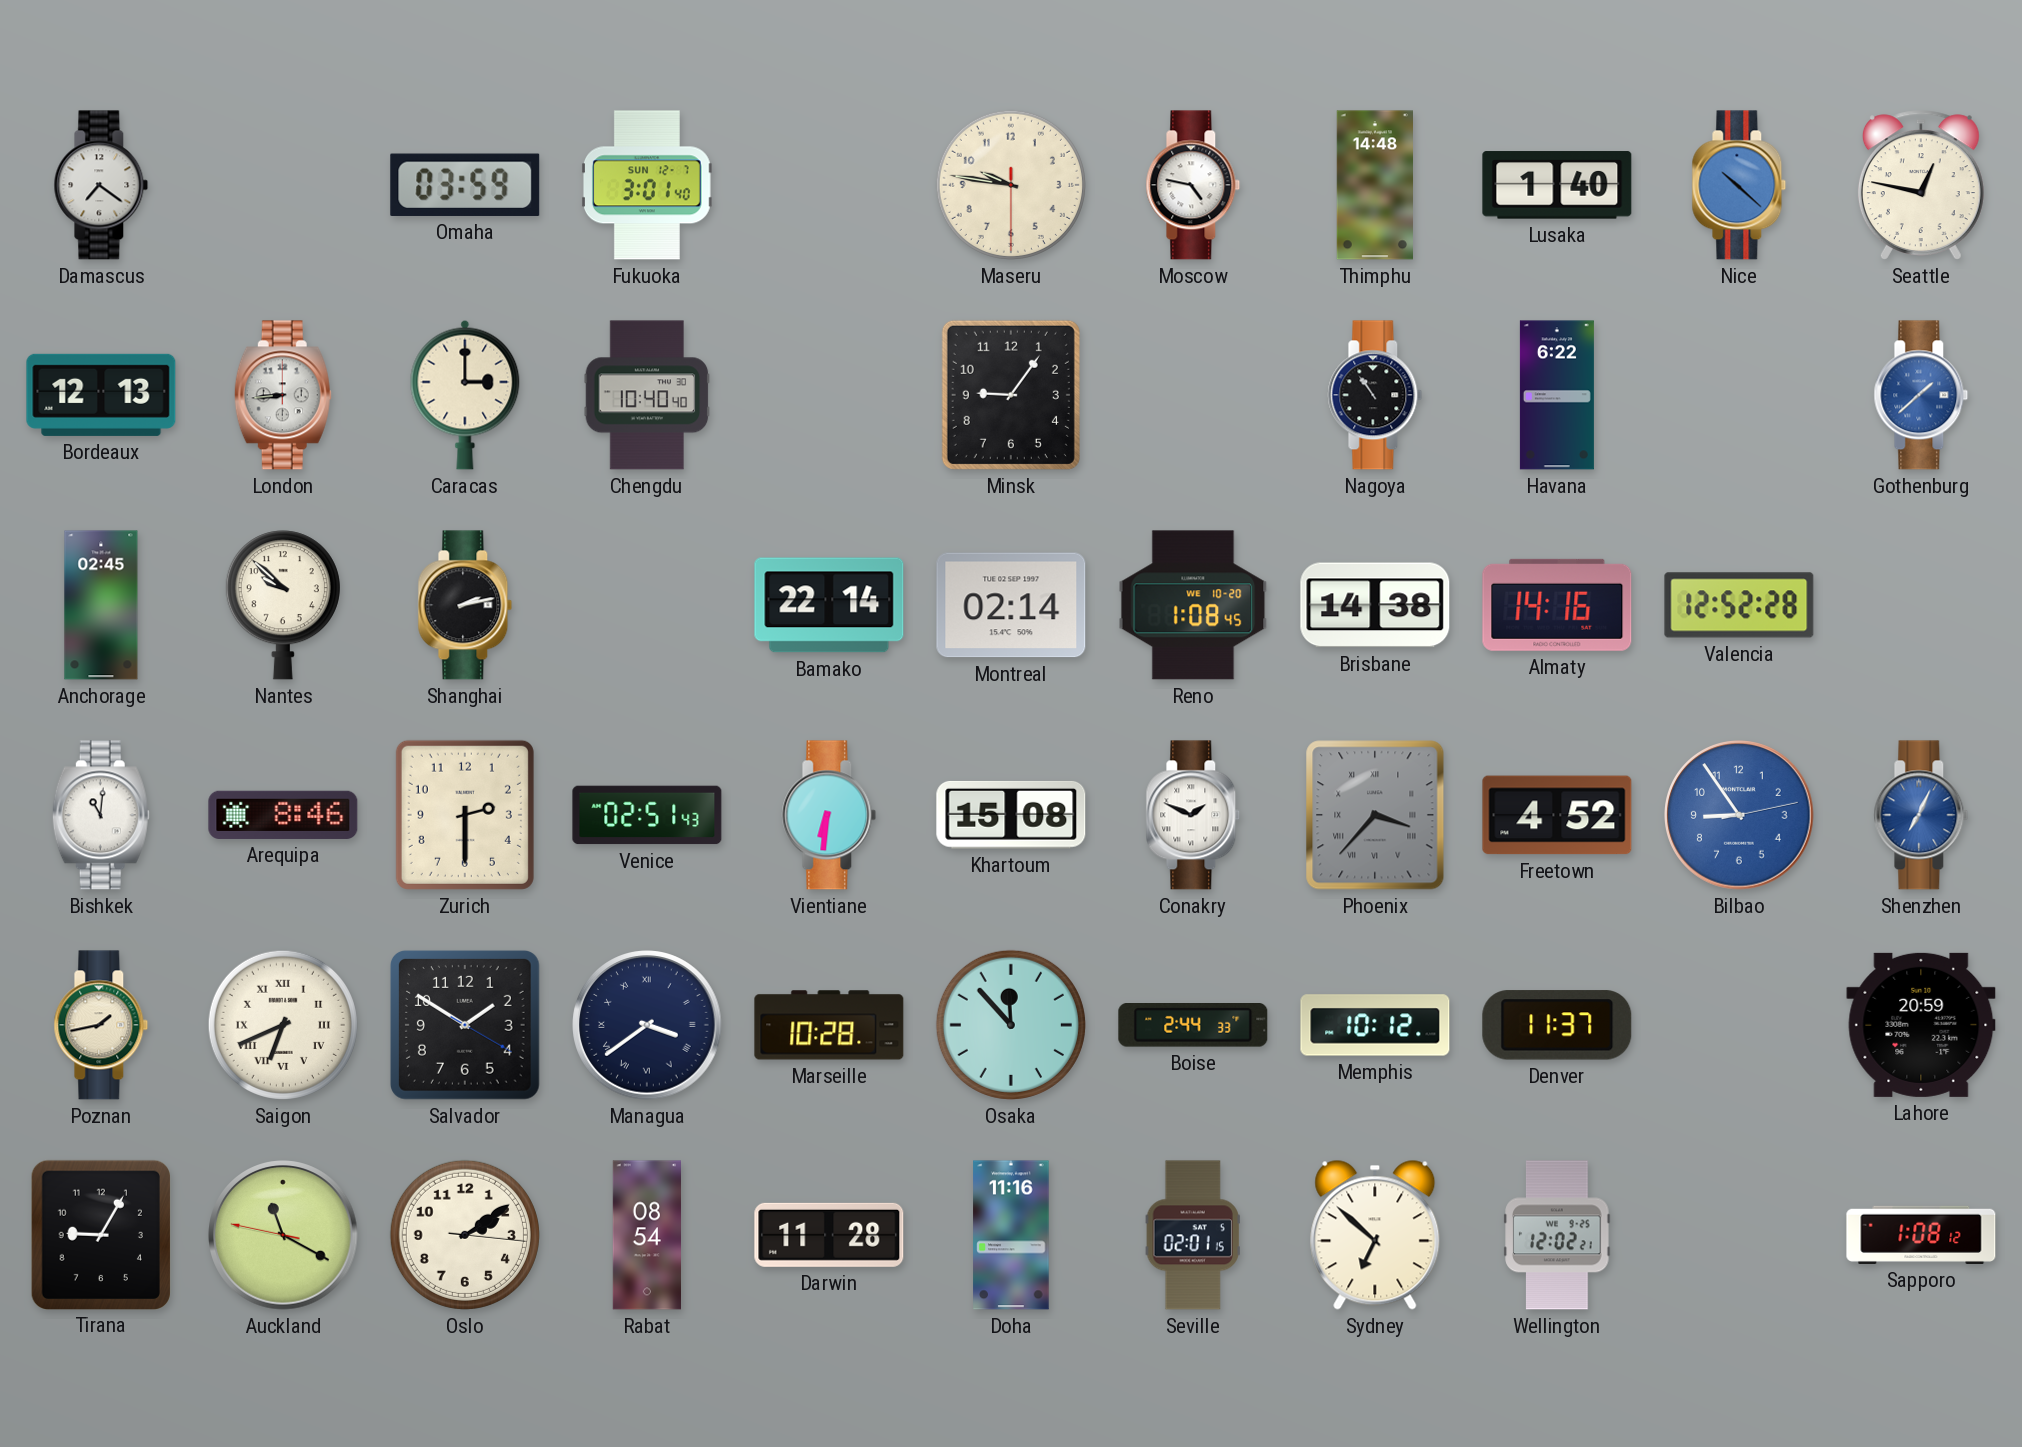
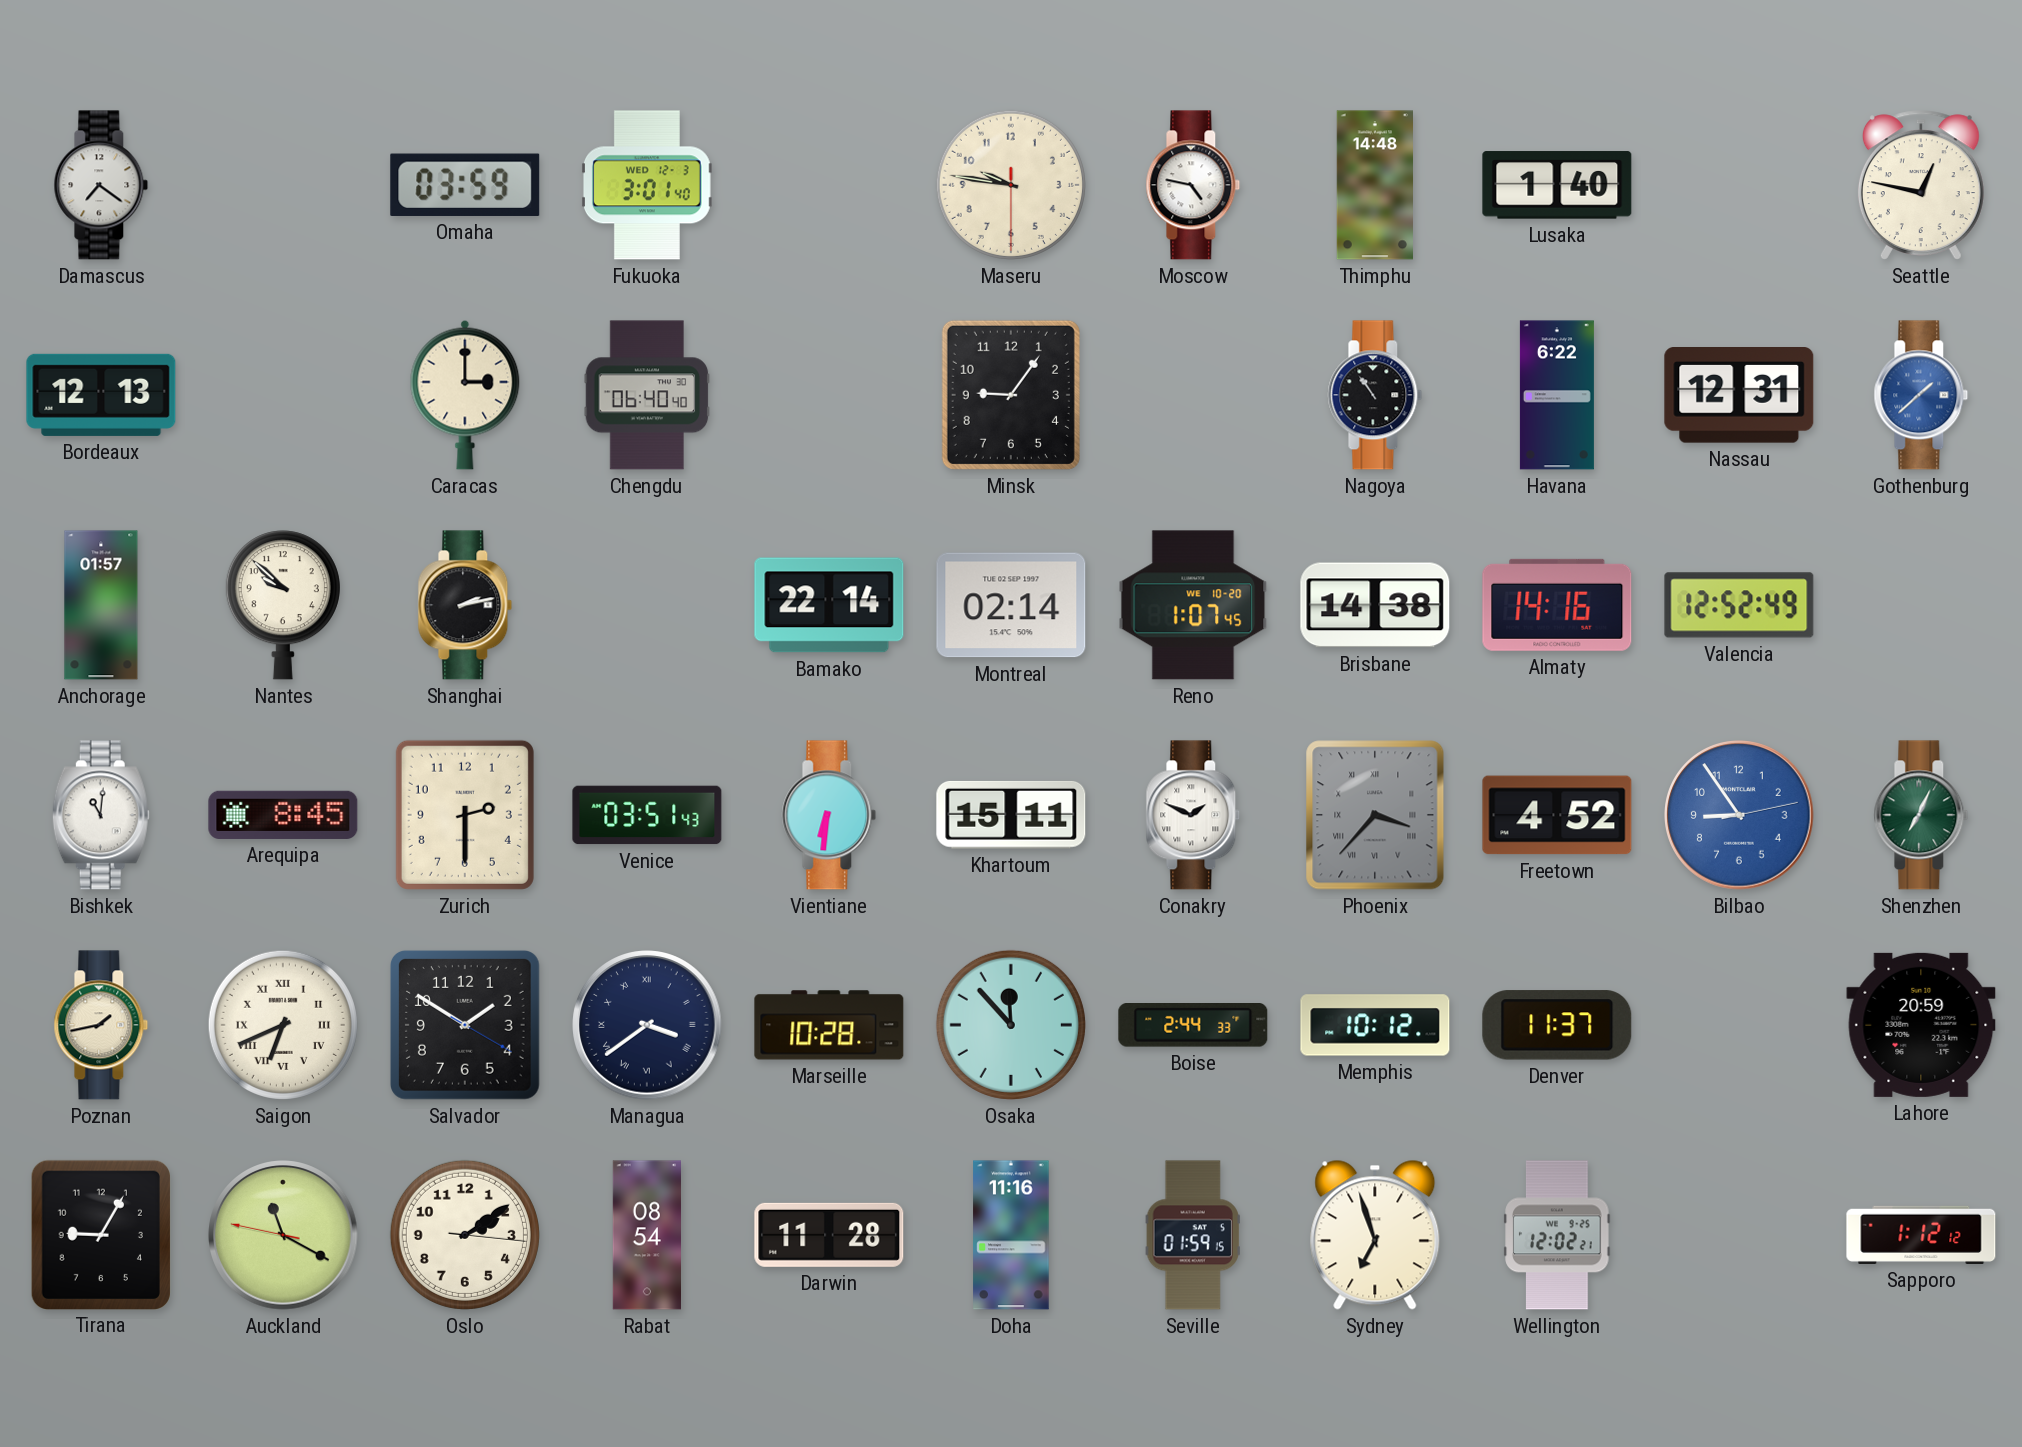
Fukuoka date: SUN 12-7 -> WED 12-3
Nice: 10:22 -> none
London: 8:44 -> none
Chengdu: 10:40 -> 06:40
Nassau: none -> 12:31
Anchorage: 02:45 -> 01:57
Reno: 1:08 -> 1:07
Valencia: 12:52:28 -> 12:52:49
Arequipa: 8:46 -> 8:45
Venice: 02:51 -> 03:51
Khartoum: 15:08 -> 15:11
Shenzhen dial: blue -> green
Seville: 02:01 -> 01:59
Sydney: 6:52 -> 6:57
Sapporo: 1:08 -> 1:12
